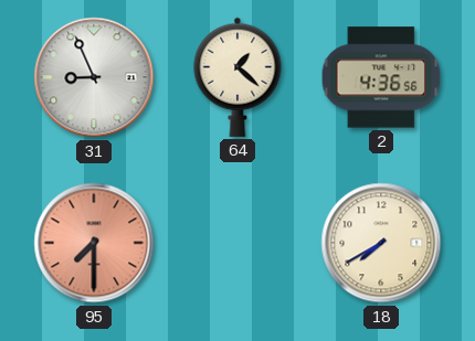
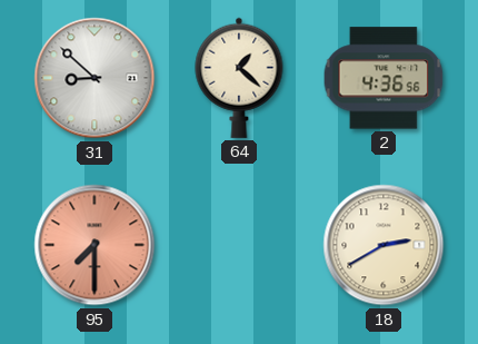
31: 8:56 -> 8:52
18: 7:40 -> 2:40
